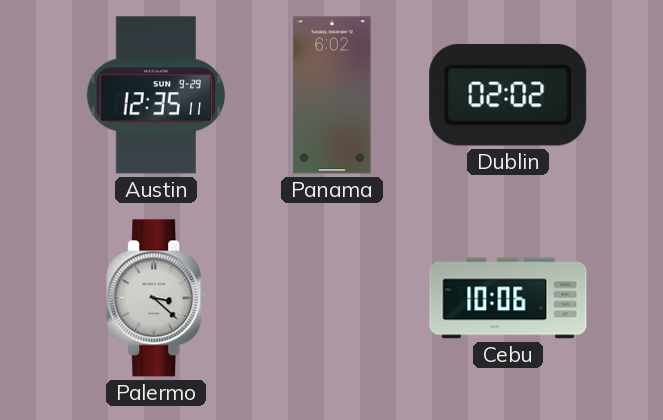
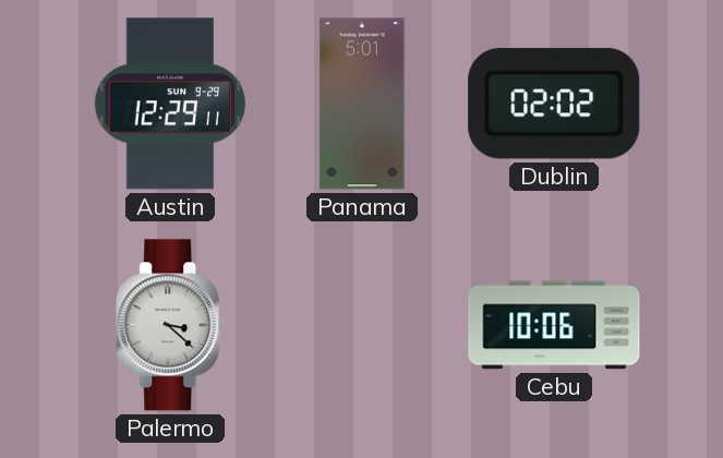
Austin: 12:35 -> 12:29
Panama: 6:02 -> 5:01
